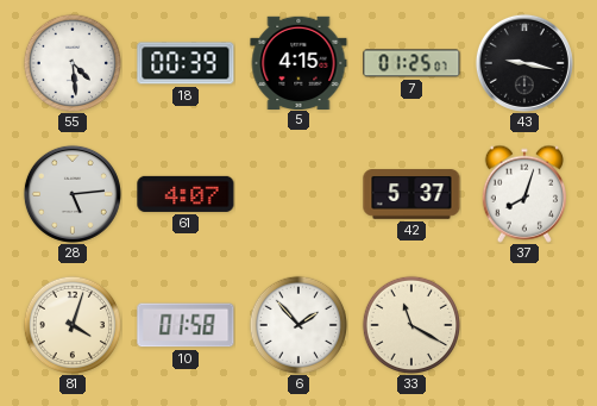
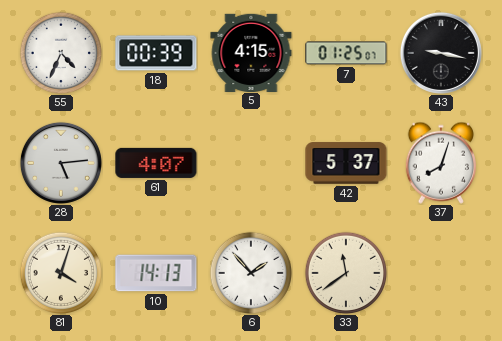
55: 4:29 -> 4:34
10: 01:58 -> 14:13
33: 11:20 -> 11:39
